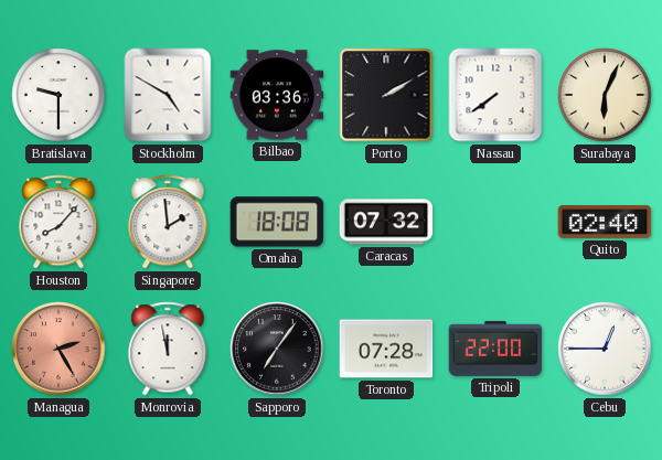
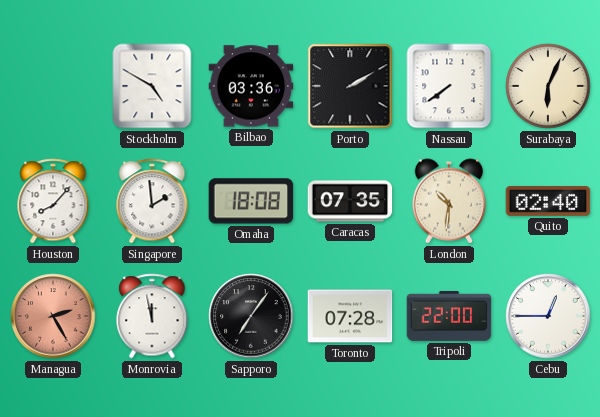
Bratislava: 9:30 -> none
Caracas: 07:32 -> 07:35
London: none -> 10:31
